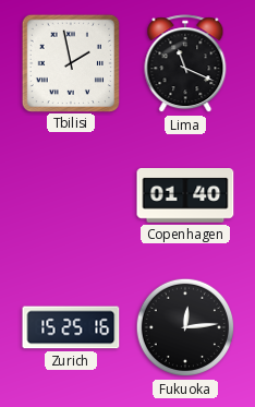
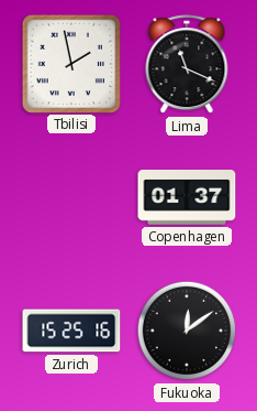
Copenhagen: 01:40 -> 01:37
Fukuoka: 12:14 -> 12:09
